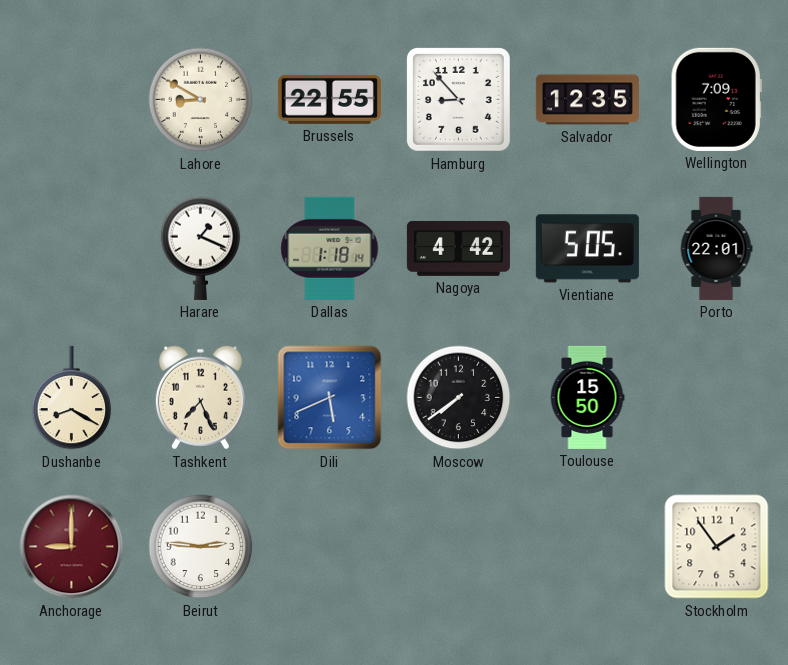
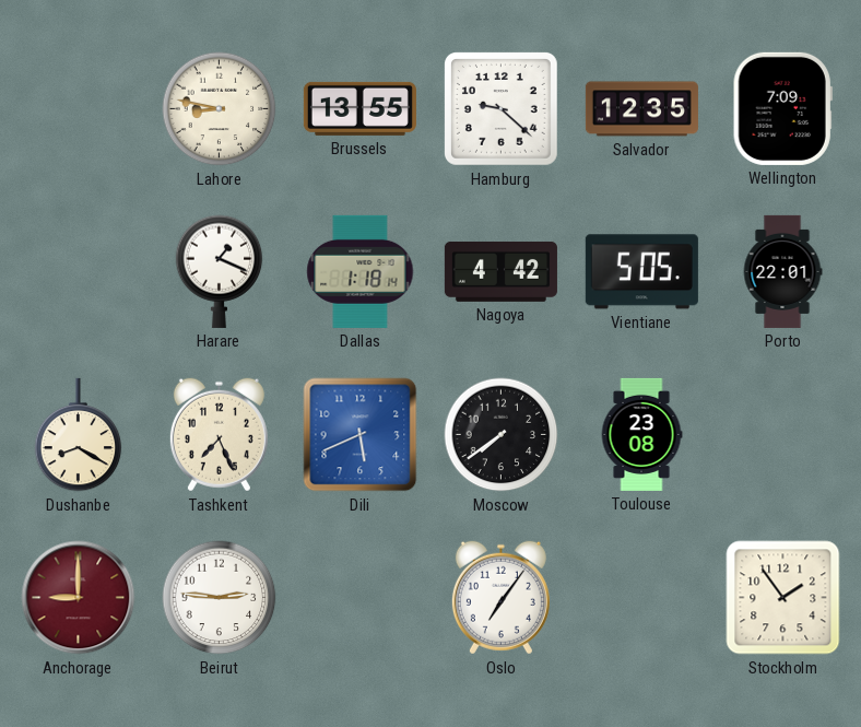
Lahore: 8:50 -> 8:47
Brussels: 22:55 -> 13:55
Hamburg: 8:53 -> 9:22
Toulouse: 15:50 -> 23:08
Oslo: none -> 7:06
